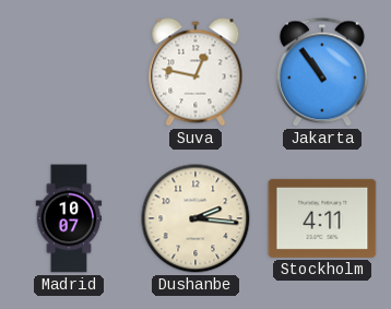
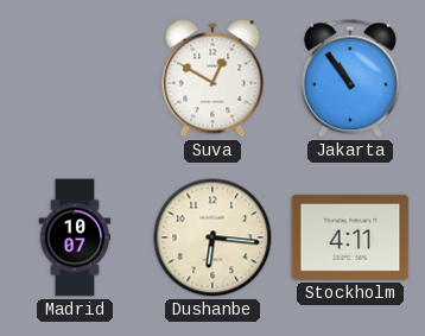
Suva: 12:47 -> 12:50
Dushanbe: 2:16 -> 6:16
